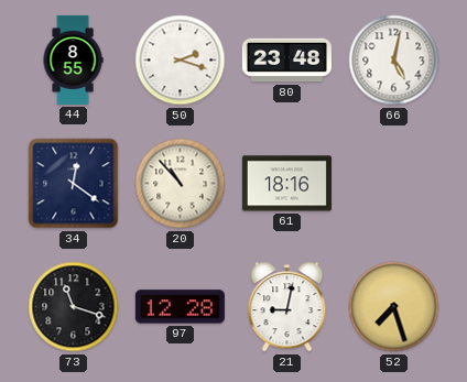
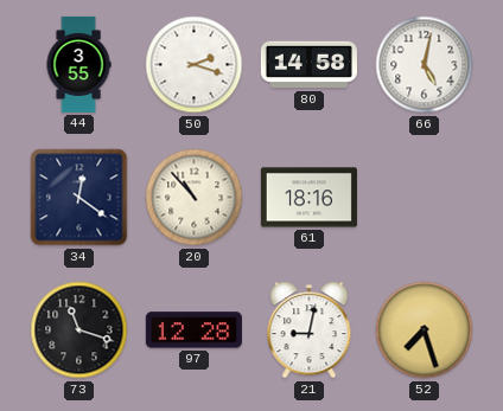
44: 8:55 -> 3:55
80: 23:48 -> 14:58
